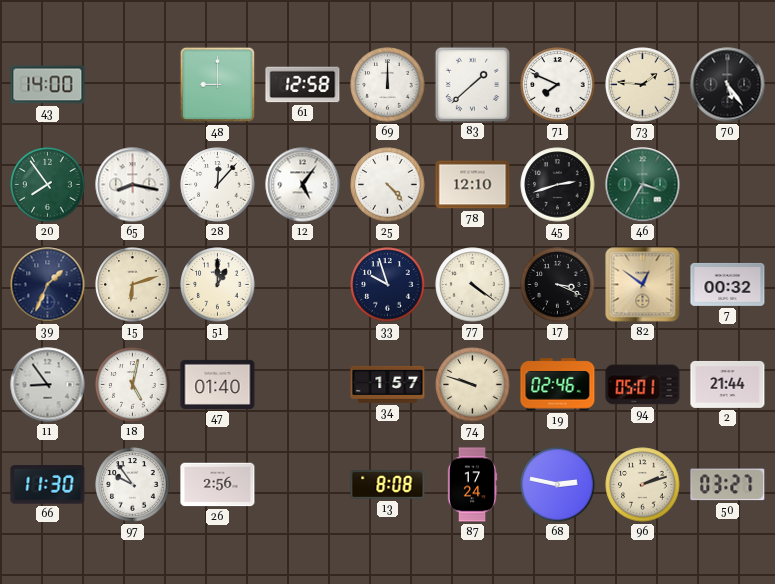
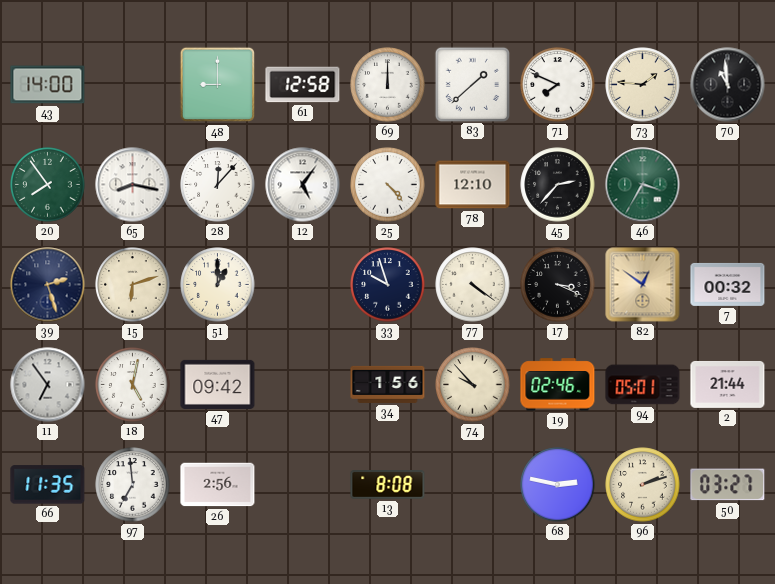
70: 5:24 -> 10:59
45: 2:42 -> 2:37
39: 1:34 -> 2:27
11: 8:54 -> 6:54
47: 01:40 -> 09:42
34: 1:57 -> 1:56
74: 9:48 -> 9:53
66: 11:30 -> 11:35
97: 9:54 -> 6:59
87: 17:24 -> none
